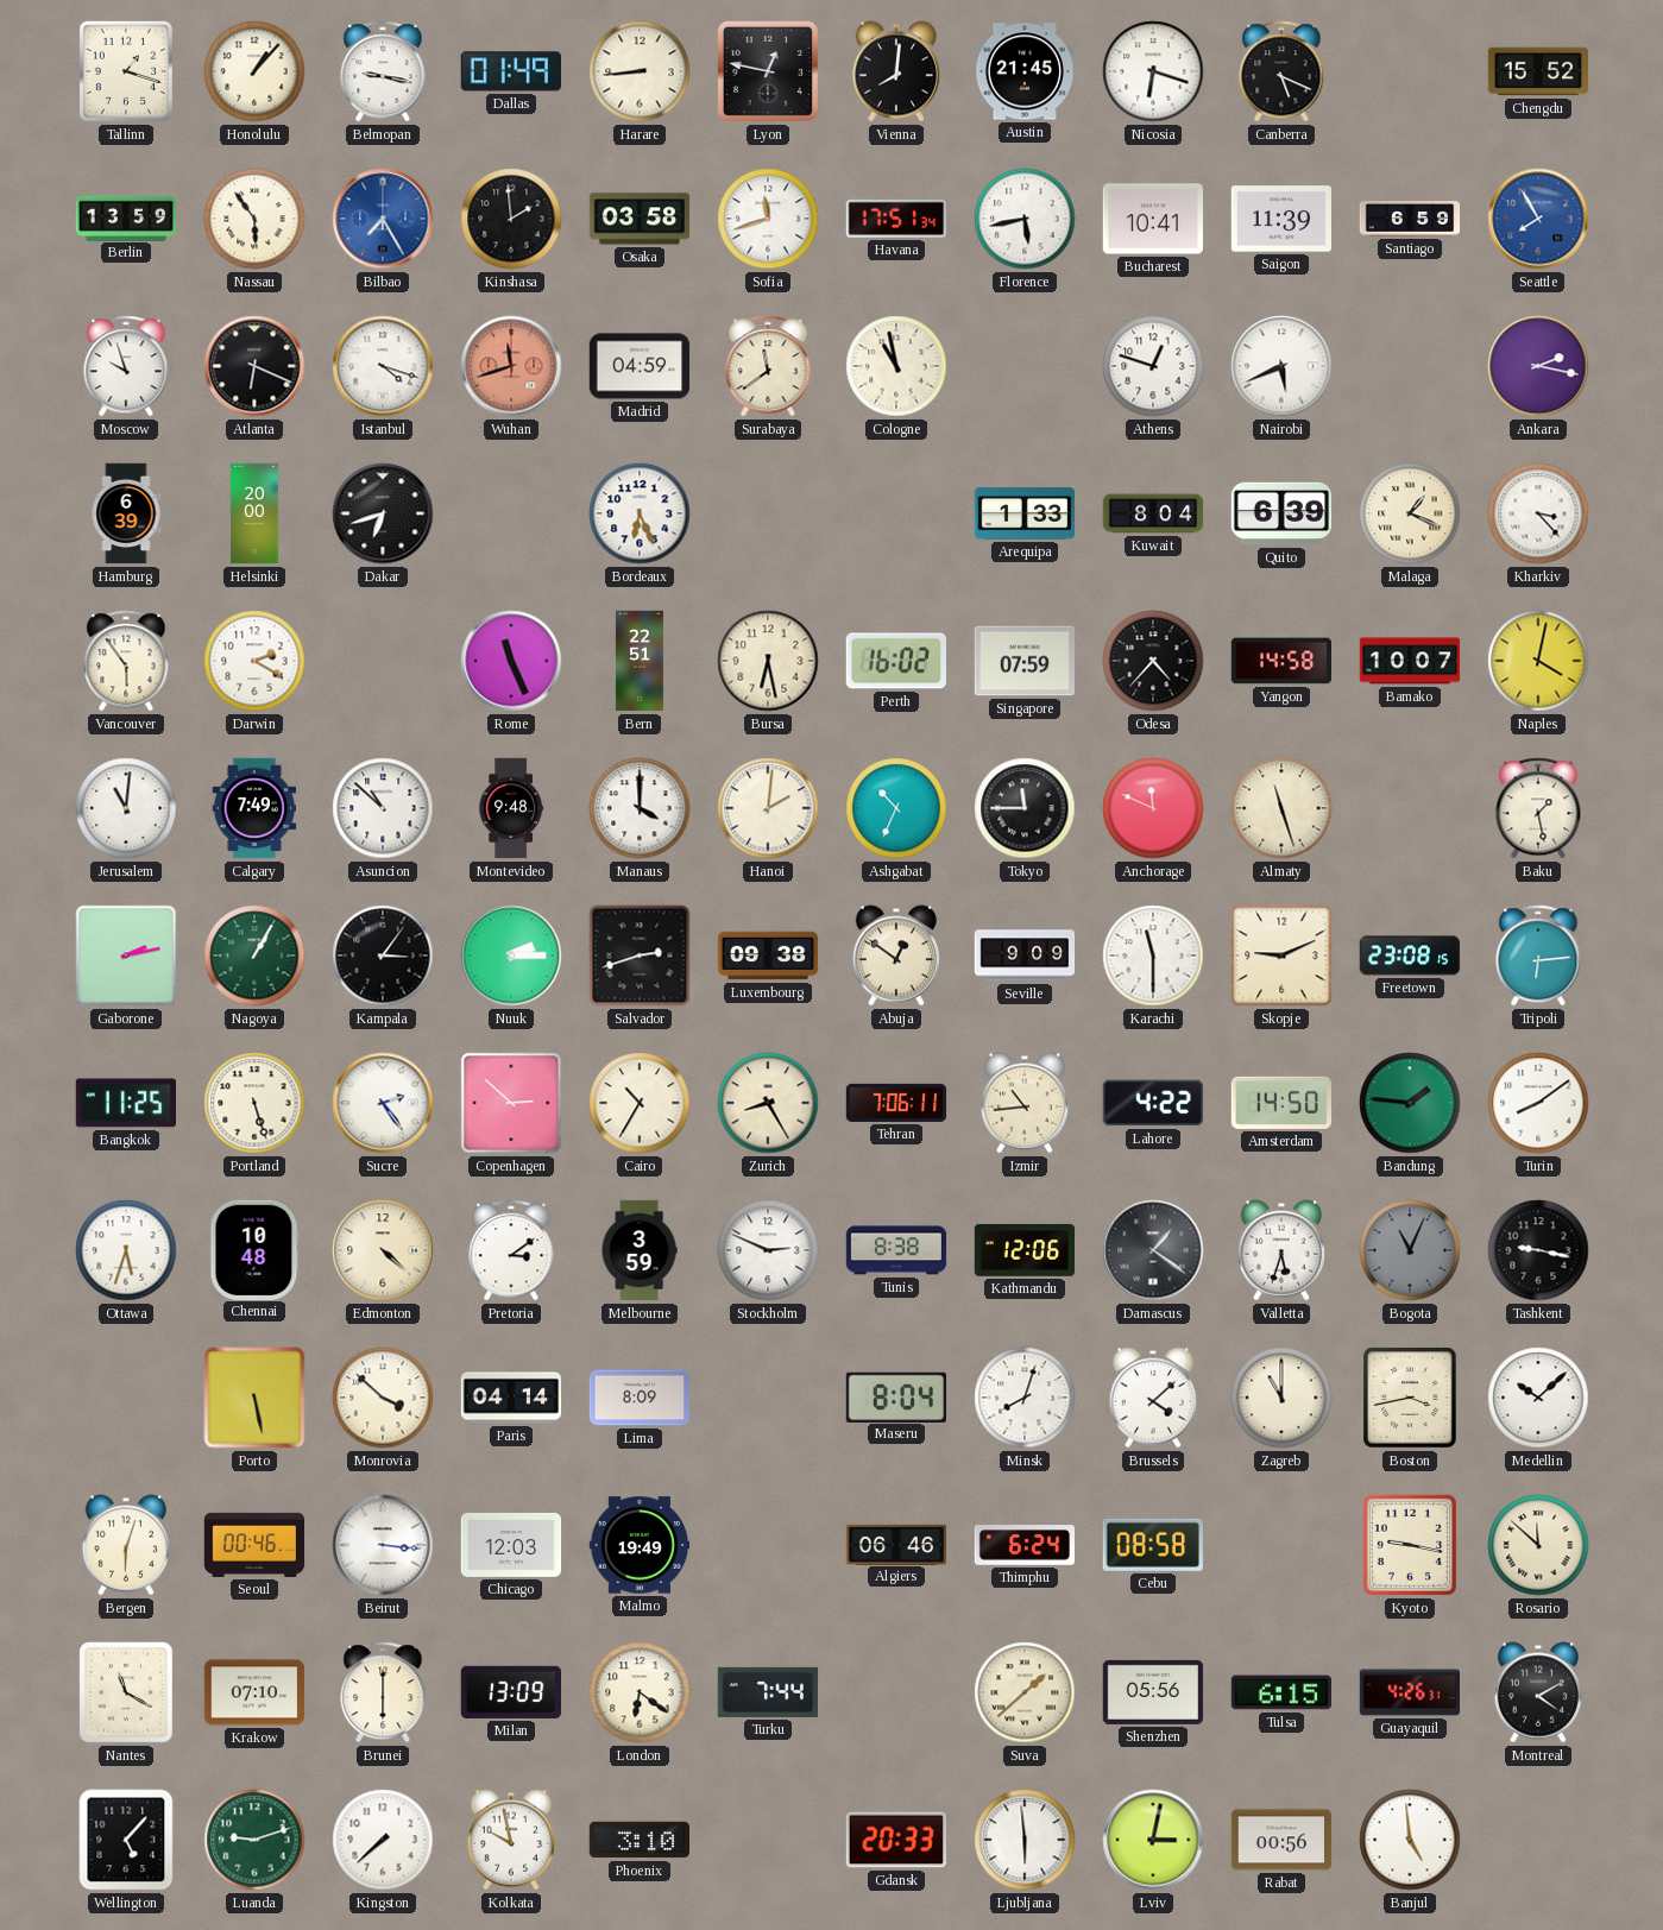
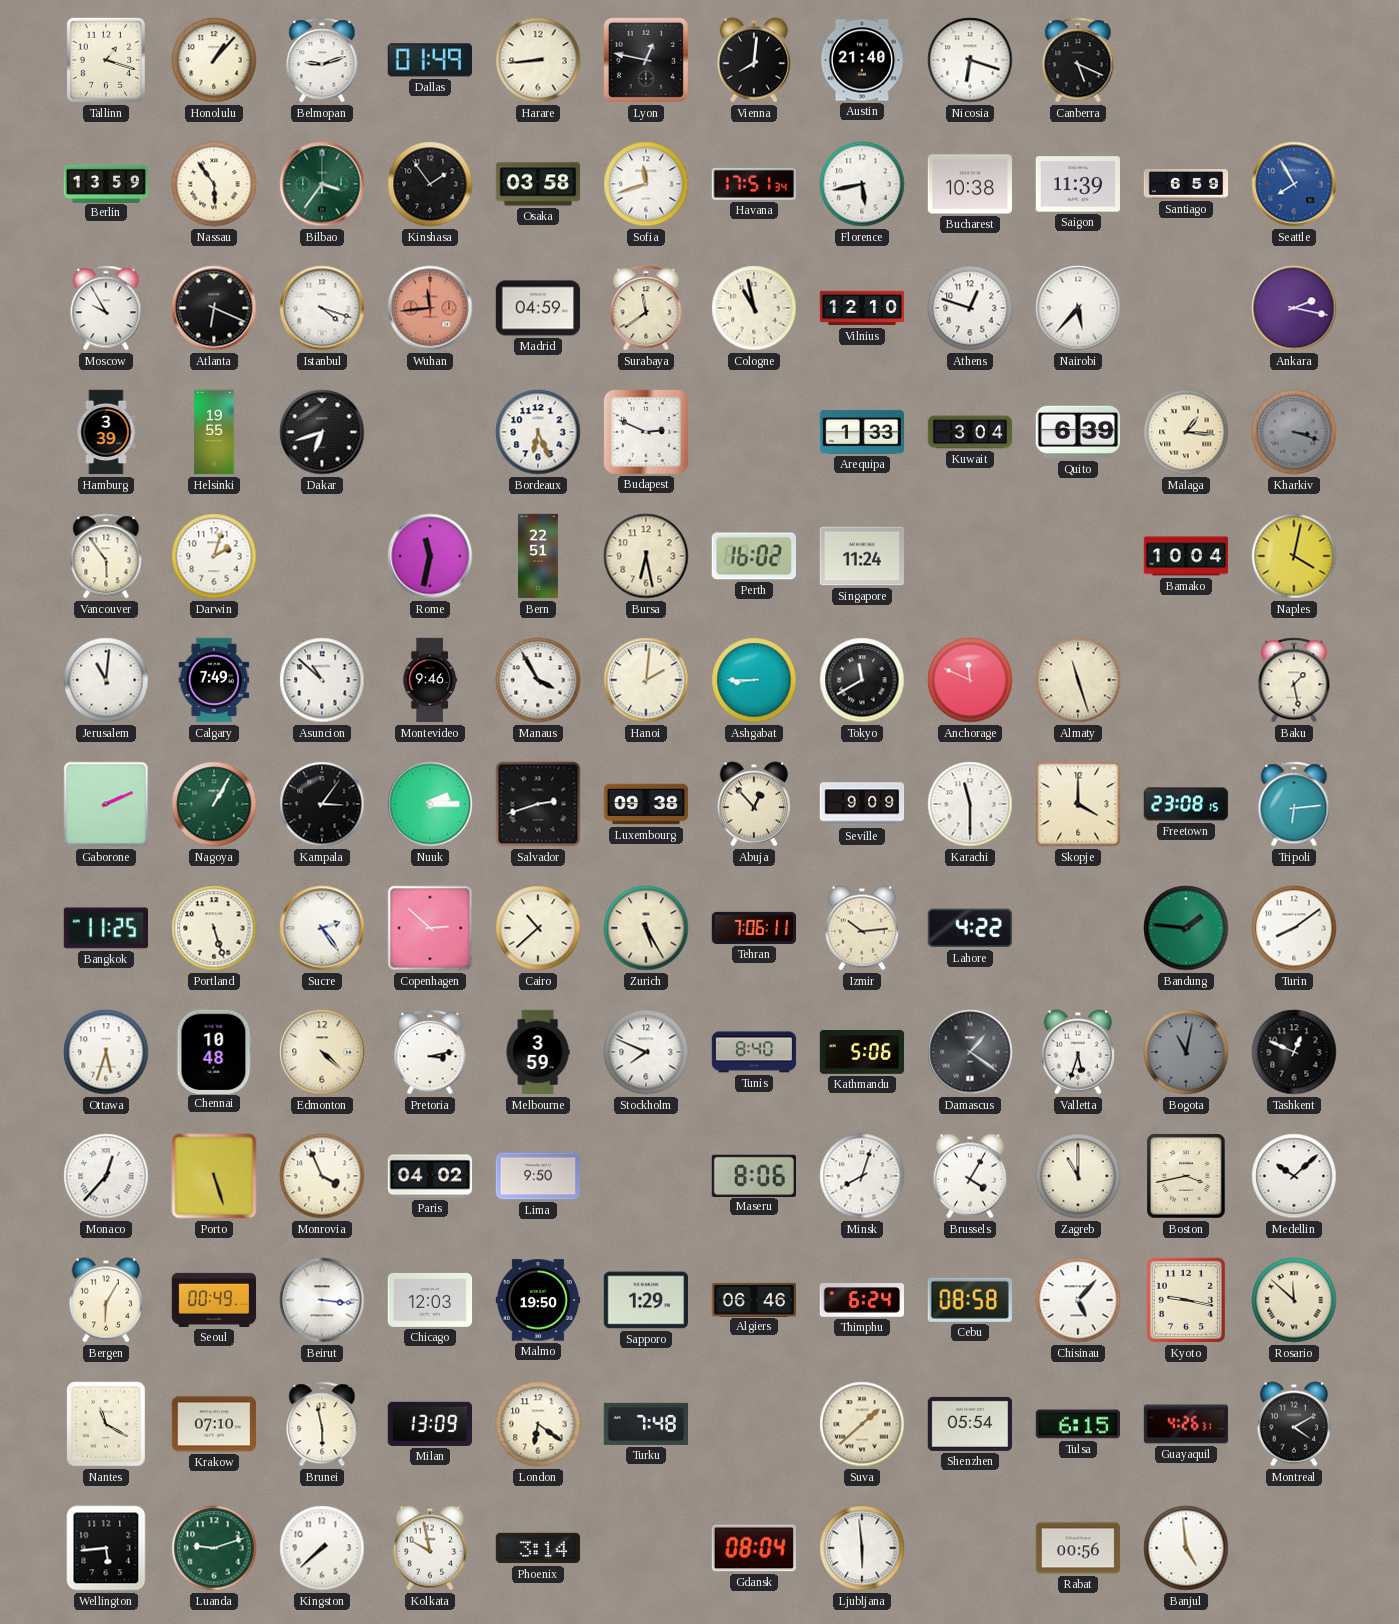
Belmopan: 9:17 -> 9:12
Austin: 21:45 -> 21:40
Chengdu: 15:52 -> none
Bilbao: 7:25 -> 3:36
Bilbao dial: blue -> green
Kinshasa: 1:59 -> 1:54
Bucharest: 10:41 -> 10:38
Moscow: 9:57 -> 9:55
Wuhan: 11:42 -> 11:44
Vilnius: none -> 12:10
Nairobi: 5:41 -> 5:37
Hamburg: 6:39 -> 3:39
Helsinki: 20:00 -> 19:55
Budapest: none -> 2:49
Kuwait: 8:04 -> 3:04
Malaga: 1:19 -> 1:16
Kharkiv: 3:23 -> 3:18
Kharkiv dial: white -> grey
Darwin: 2:20 -> 2:03
Rome: 11:26 -> 11:32
Singapore: 07:59 -> 11:24
Odesa: 4:37 -> none
Yangon: 14:58 -> none
Bamako: 10:07 -> 10:04
Montevideo: 9:48 -> 9:46
Manaus: 4:00 -> 3:55
Ashgabat: 10:34 -> 8:45
Tokyo: 11:45 -> 11:40
Gaborone: 2:13 -> 2:11
Abuja: 12:51 -> 12:53
Skopje: 9:11 -> 4:00
Cairo: 10:35 -> 10:38
Zurich: 8:25 -> 5:25
Izmir: 10:44 -> 10:14
Amsterdam: 14:50 -> none
Pretoria: 3:09 -> 3:13
Stockholm: 2:49 -> 7:49
Tunis: 8:38 -> 8:40
Kathmandu: 12:06 -> 5:06
Bogota: 11:04 -> 11:02
Tashkent: 9:17 -> 12:49
Monaco: none -> 12:37
Porto: 5:28 -> 5:27
Monrovia: 3:52 -> 3:56
Paris: 04:14 -> 04:02
Lima: 8:09 -> 9:50
Maseru: 8:04 -> 8:06
Brussels: 4:08 -> 4:05
Bergen: 6:03 -> 6:05
Seoul: 00:46 -> 00:49
Malmo: 19:49 -> 19:50
Sapporo: none -> 1:29
Chisinau: none -> 5:07
Brunei: 6:00 -> 5:58
Turku: 7:44 -> 7:48
Shenzhen: 05:56 -> 05:54
Wellington: 5:07 -> 5:44
Phoenix: 3:10 -> 3:14
Gdansk: 20:33 -> 08:04
Lviv: 3:02 -> none
